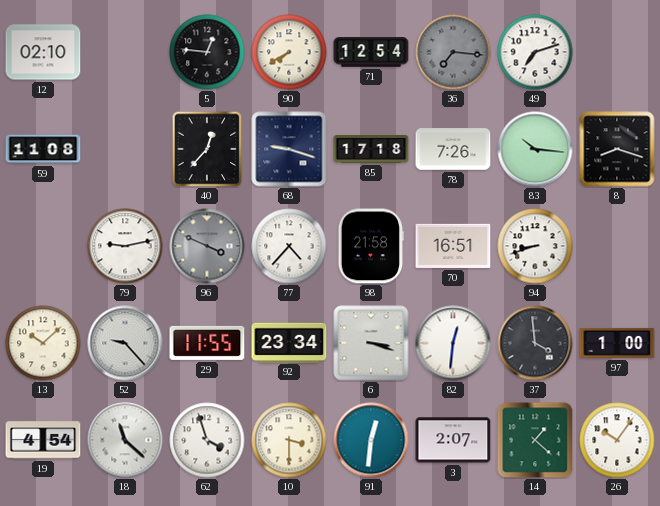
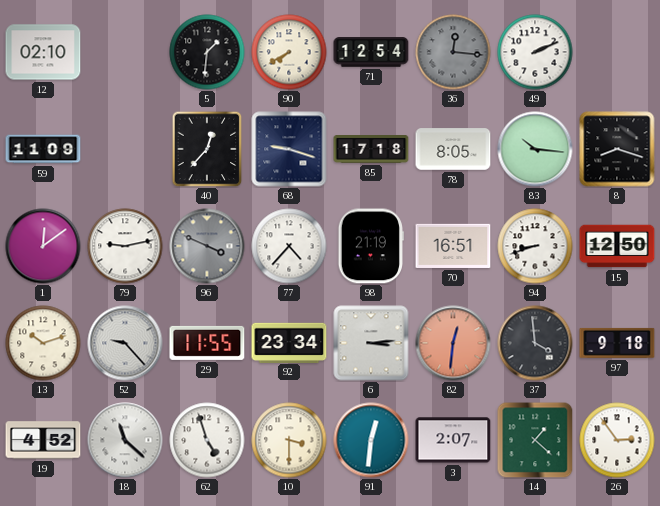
5: 12:46 -> 1:31
36: 7:16 -> 12:16
49: 7:12 -> 2:11
59: 11:08 -> 11:09
78: 7:26 -> 8:05
1: none -> 12:09
98: 21:58 -> 21:19
15: none -> 12:50
13: 10:08 -> 10:12
6: 3:18 -> 3:14
82 dial: white -> salmon
97: 1:00 -> 9:18
19: 4:54 -> 4:52
62: 3:57 -> 4:57
26: 10:06 -> 2:54
